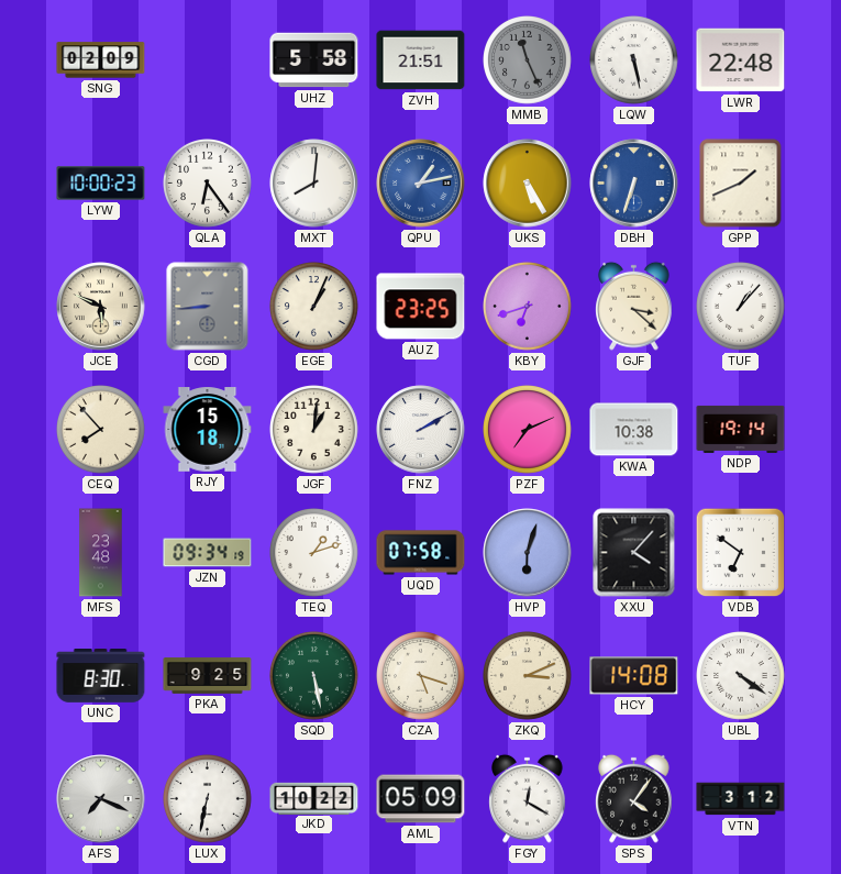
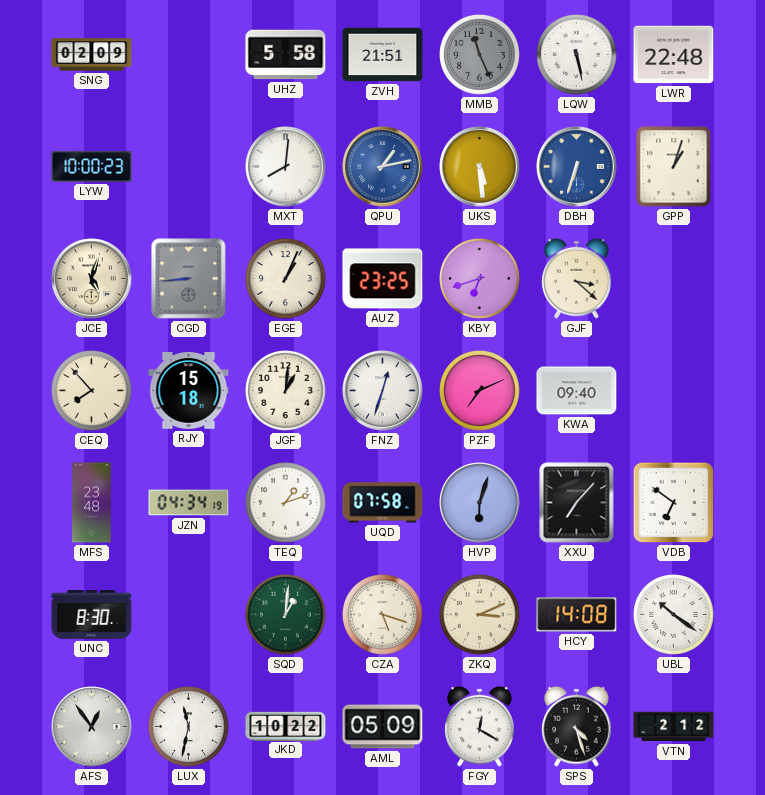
QLA: 6:24 -> none
UKS: 5:25 -> 5:29
GPP: 1:41 -> 1:03
JCE: 5:49 -> 5:03
TUF: 1:07 -> none
FNZ: 2:10 -> 12:33
KWA: 10:38 -> 09:40
NDP: 19:14 -> none
JZN: 09:34 -> 04:34
XXU: 4:07 -> 7:07
PKA: 9:25 -> none
SQD: 5:28 -> 1:01
UBL: 4:21 -> 10:21
AFS: 7:19 -> 12:54
LUX: 6:32 -> 11:32
SPS: 4:06 -> 4:27
VTN: 3:12 -> 2:12
